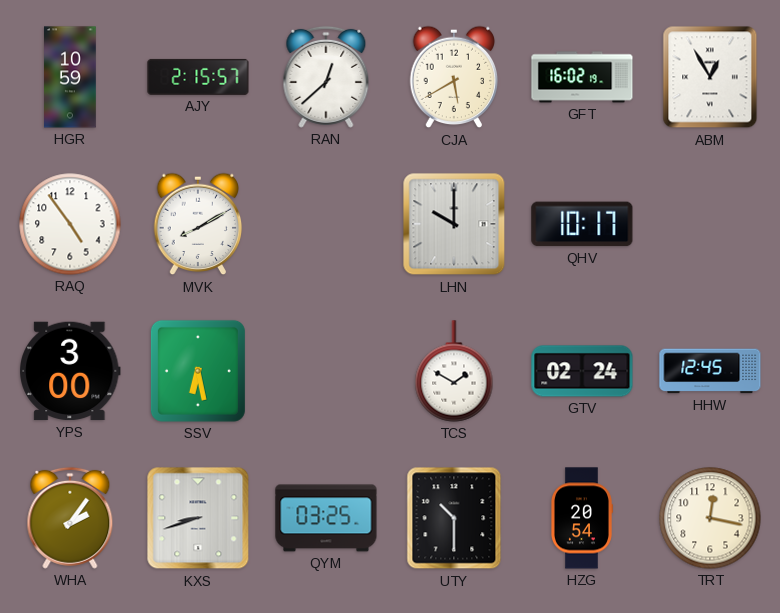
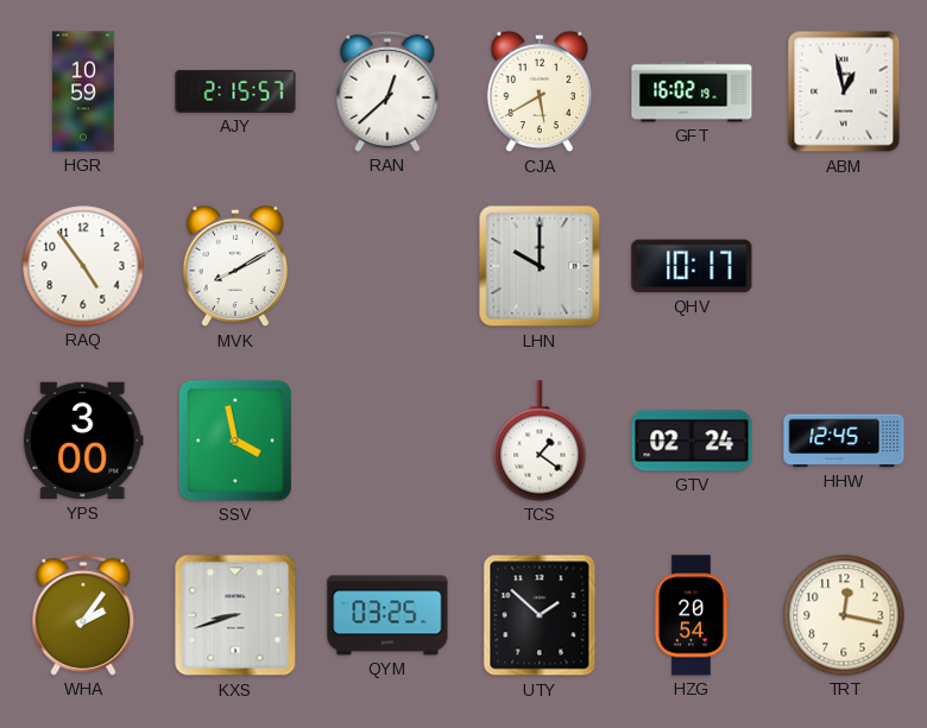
ABM: 12:55 -> 12:58
SSV: 6:28 -> 3:58
TCS: 1:50 -> 1:21
UTY: 10:30 -> 1:52
